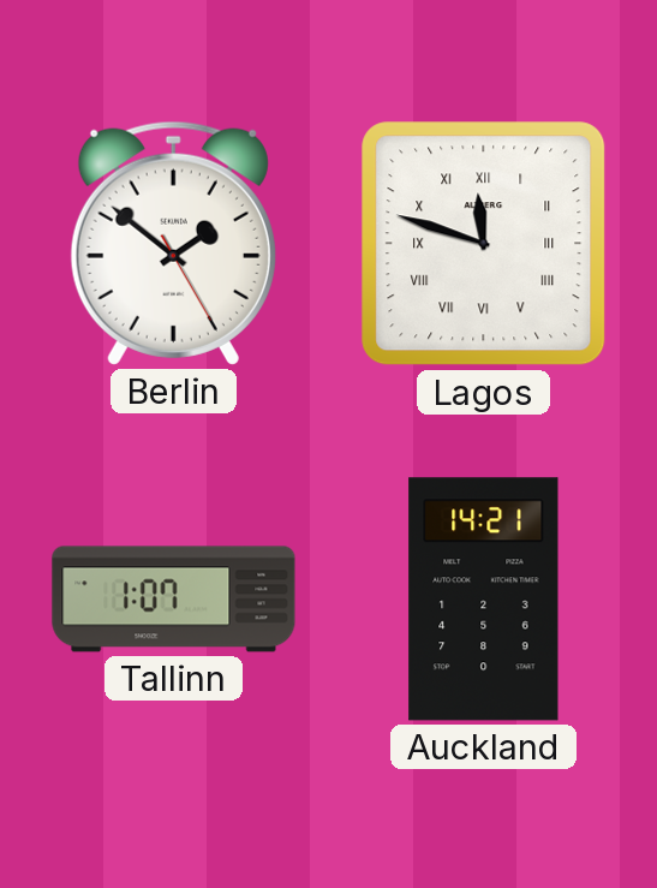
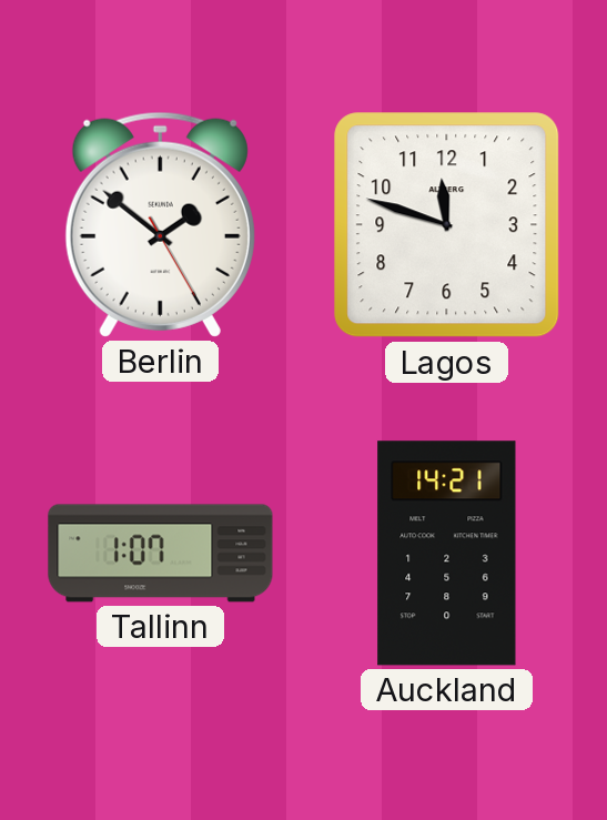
Lagos numerals: Roman -> Arabic
